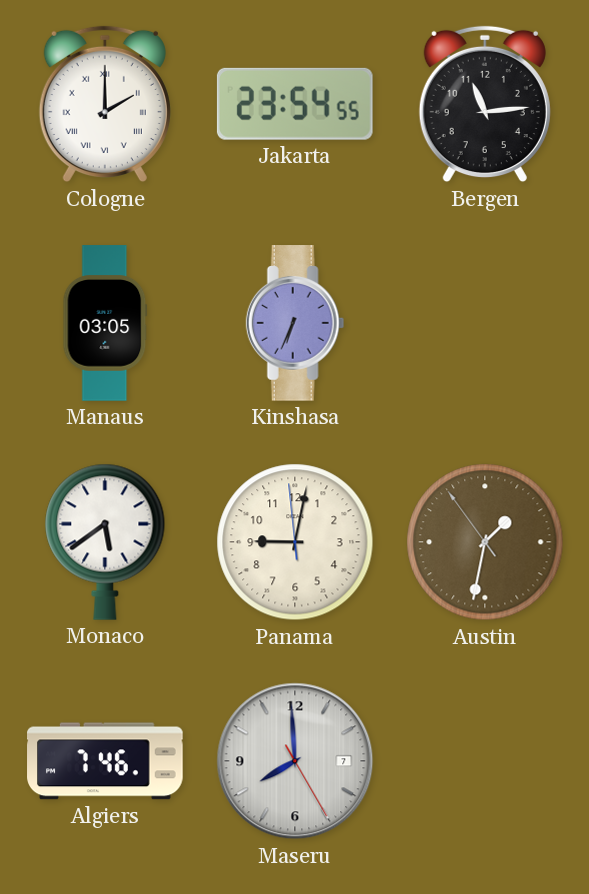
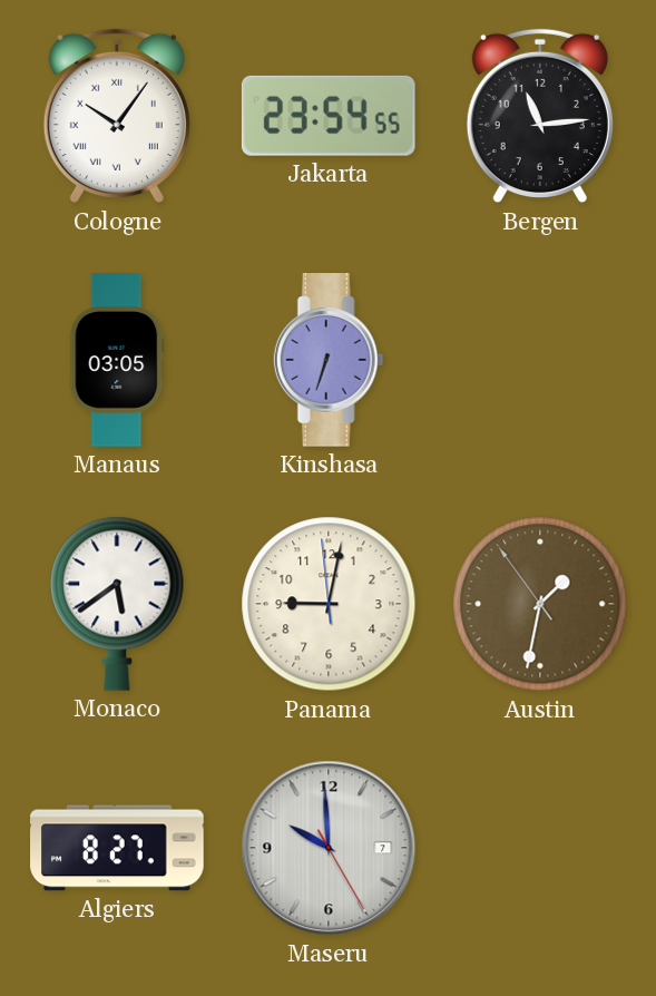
Cologne: 2:00 -> 10:06
Kinshasa: 6:34 -> 6:33
Algiers: 7:46 -> 8:27
Maseru: 7:59 -> 9:59
